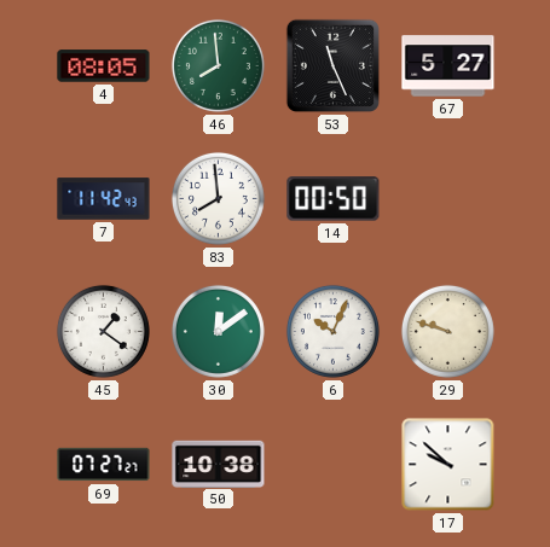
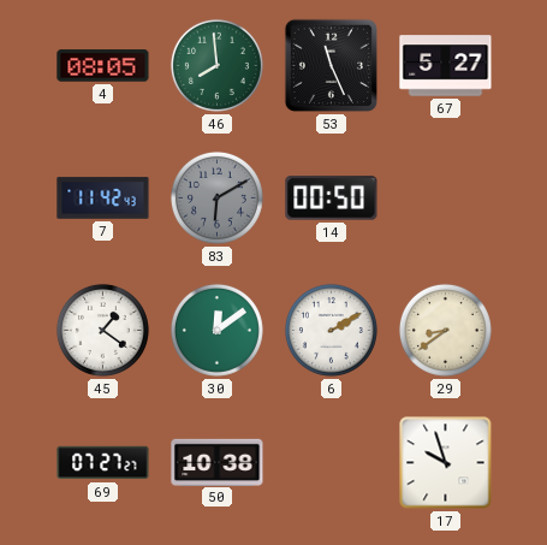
83: 7:59 -> 6:10
83 dial: white -> grey
6: 10:04 -> 2:10
29: 9:48 -> 8:39
17: 9:52 -> 9:57
